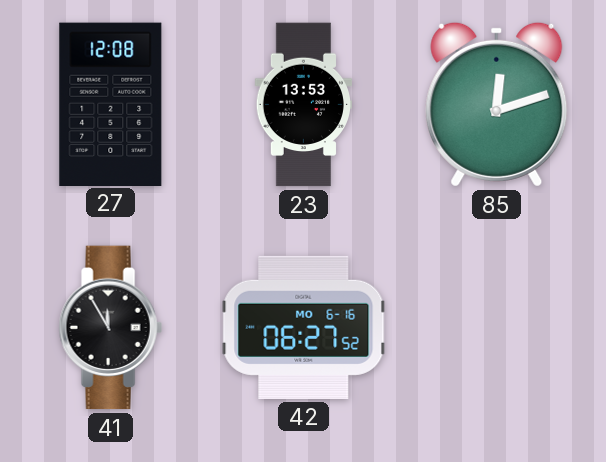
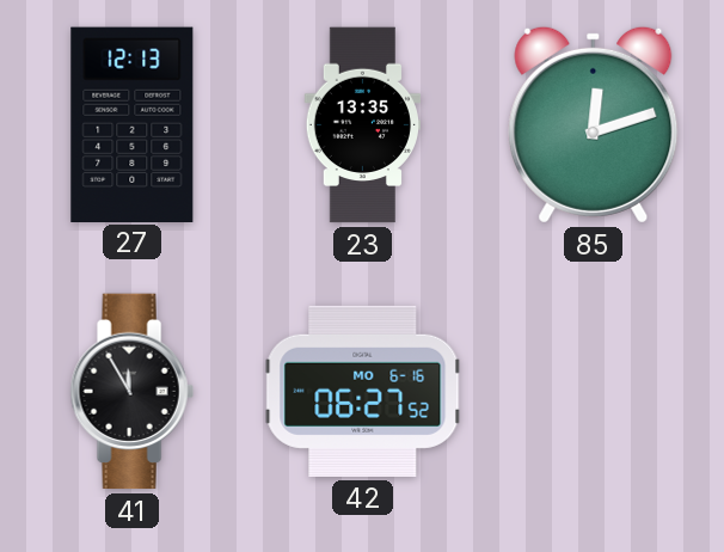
27: 12:08 -> 12:13
23: 13:53 -> 13:35
